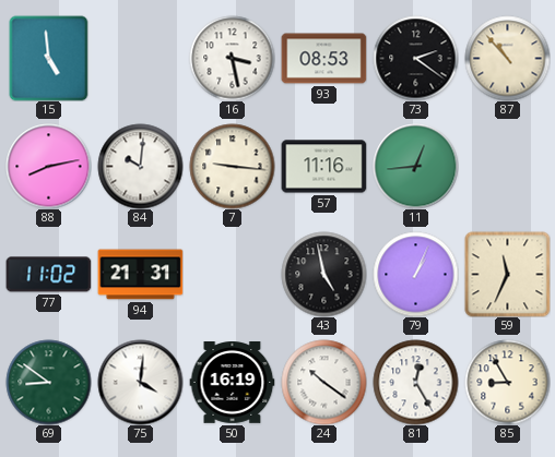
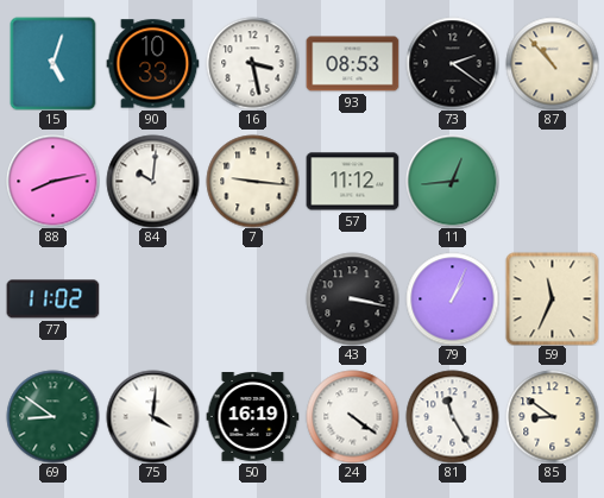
15: 4:59 -> 5:03
90: none -> 10:33
57: 11:16 -> 11:12
94: 21:31 -> none
43: 4:58 -> 3:17
24: 10:21 -> 4:21
81: 12:25 -> 11:25
85: 8:55 -> 8:51
